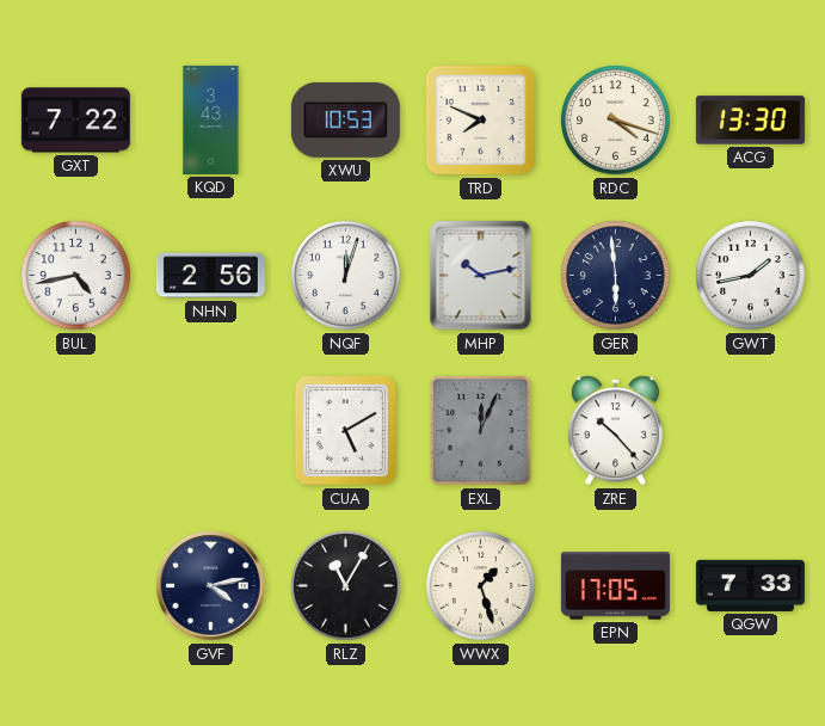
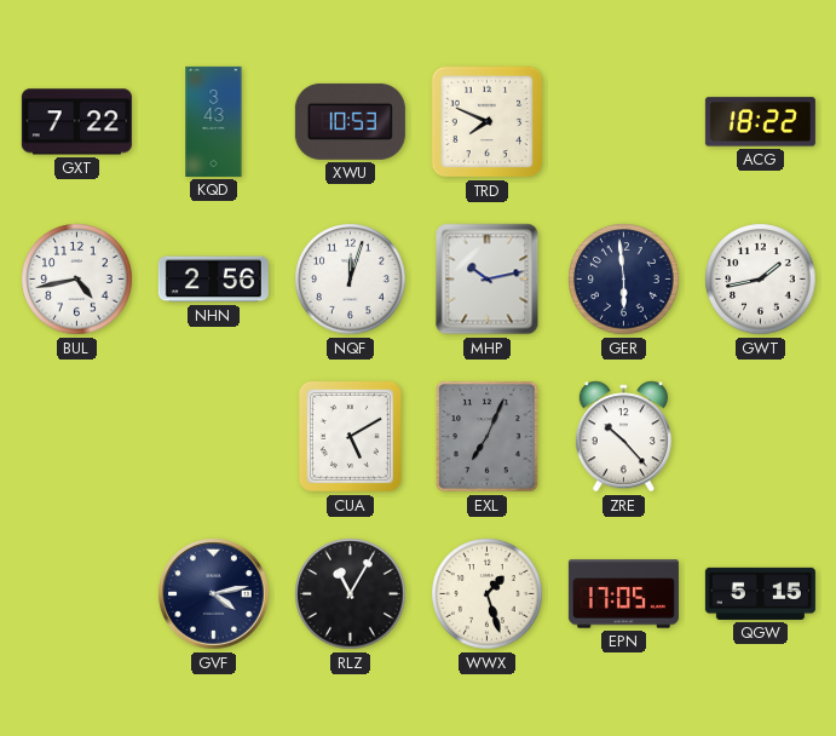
RDC: 4:18 -> none
ACG: 13:30 -> 18:22
EXL: 12:04 -> 7:04
QGW: 7:33 -> 5:15
